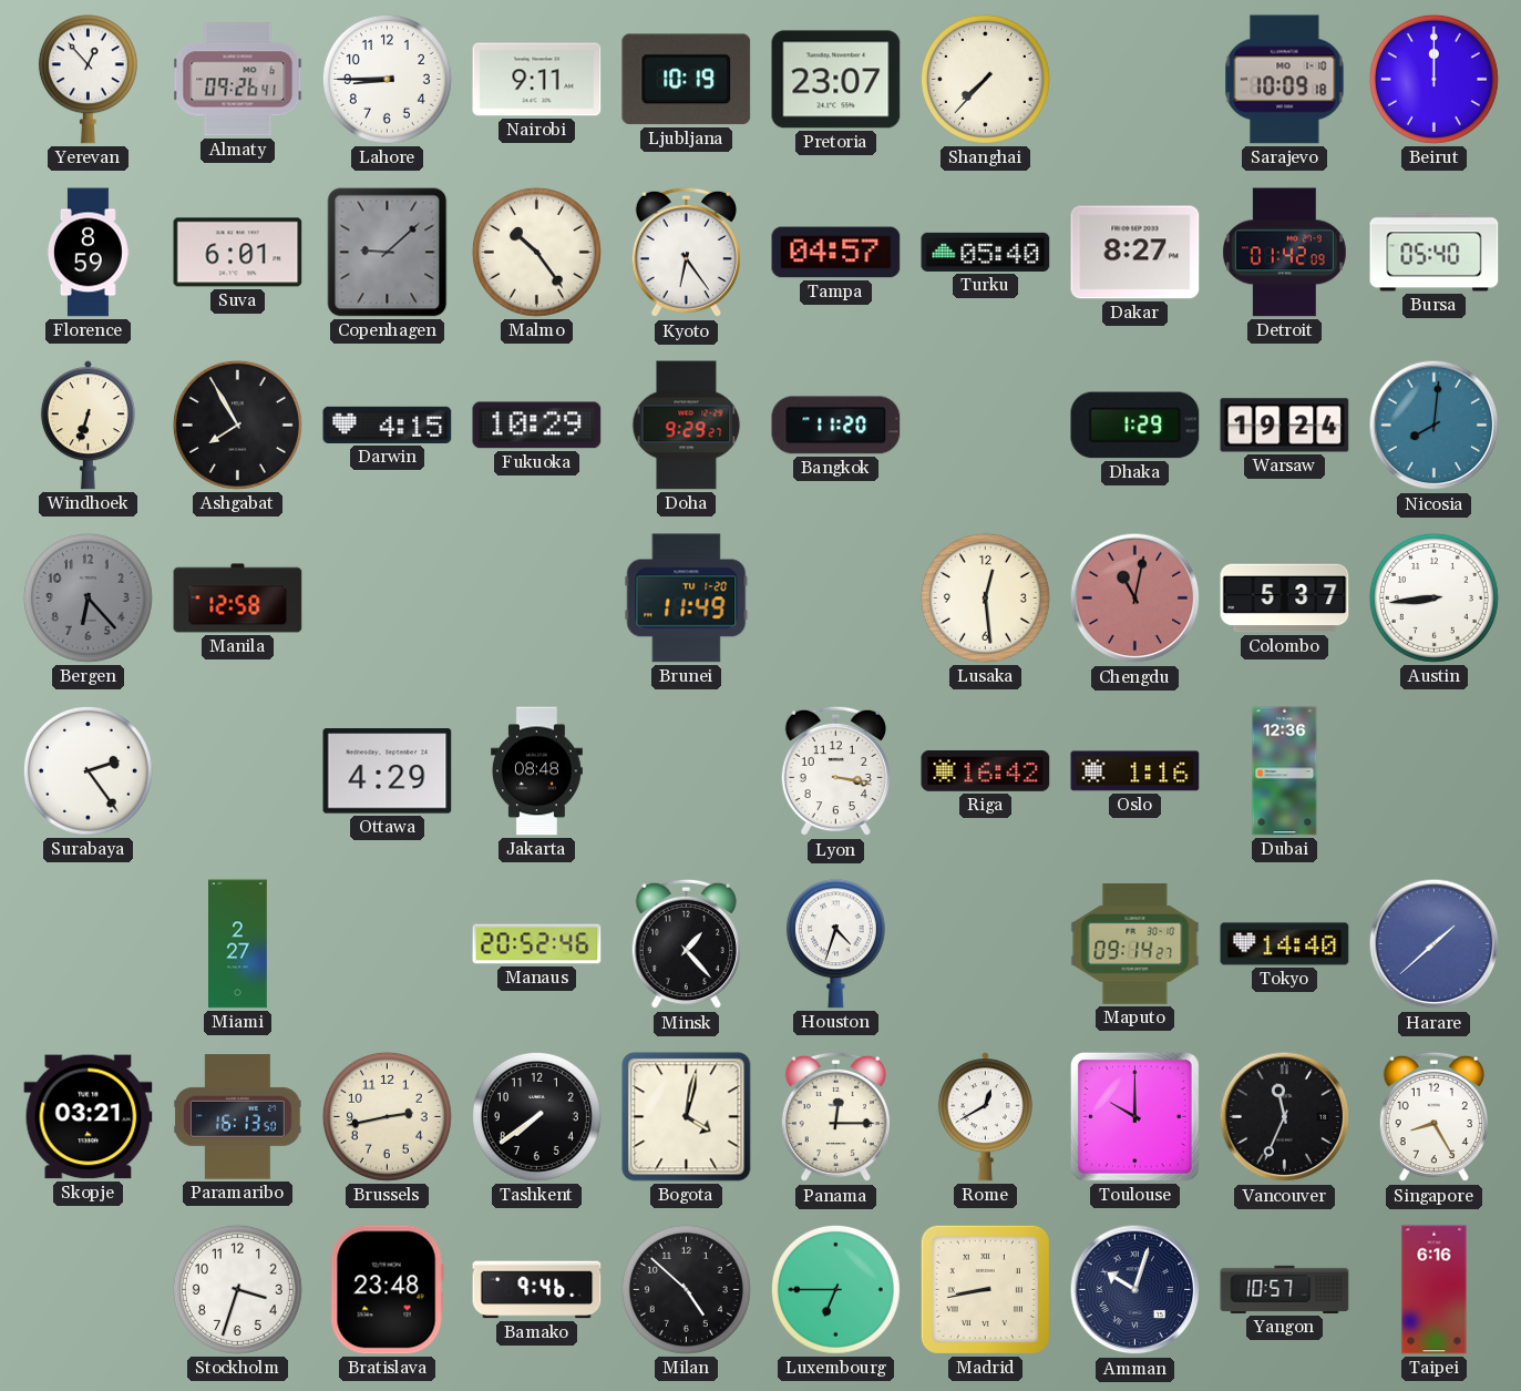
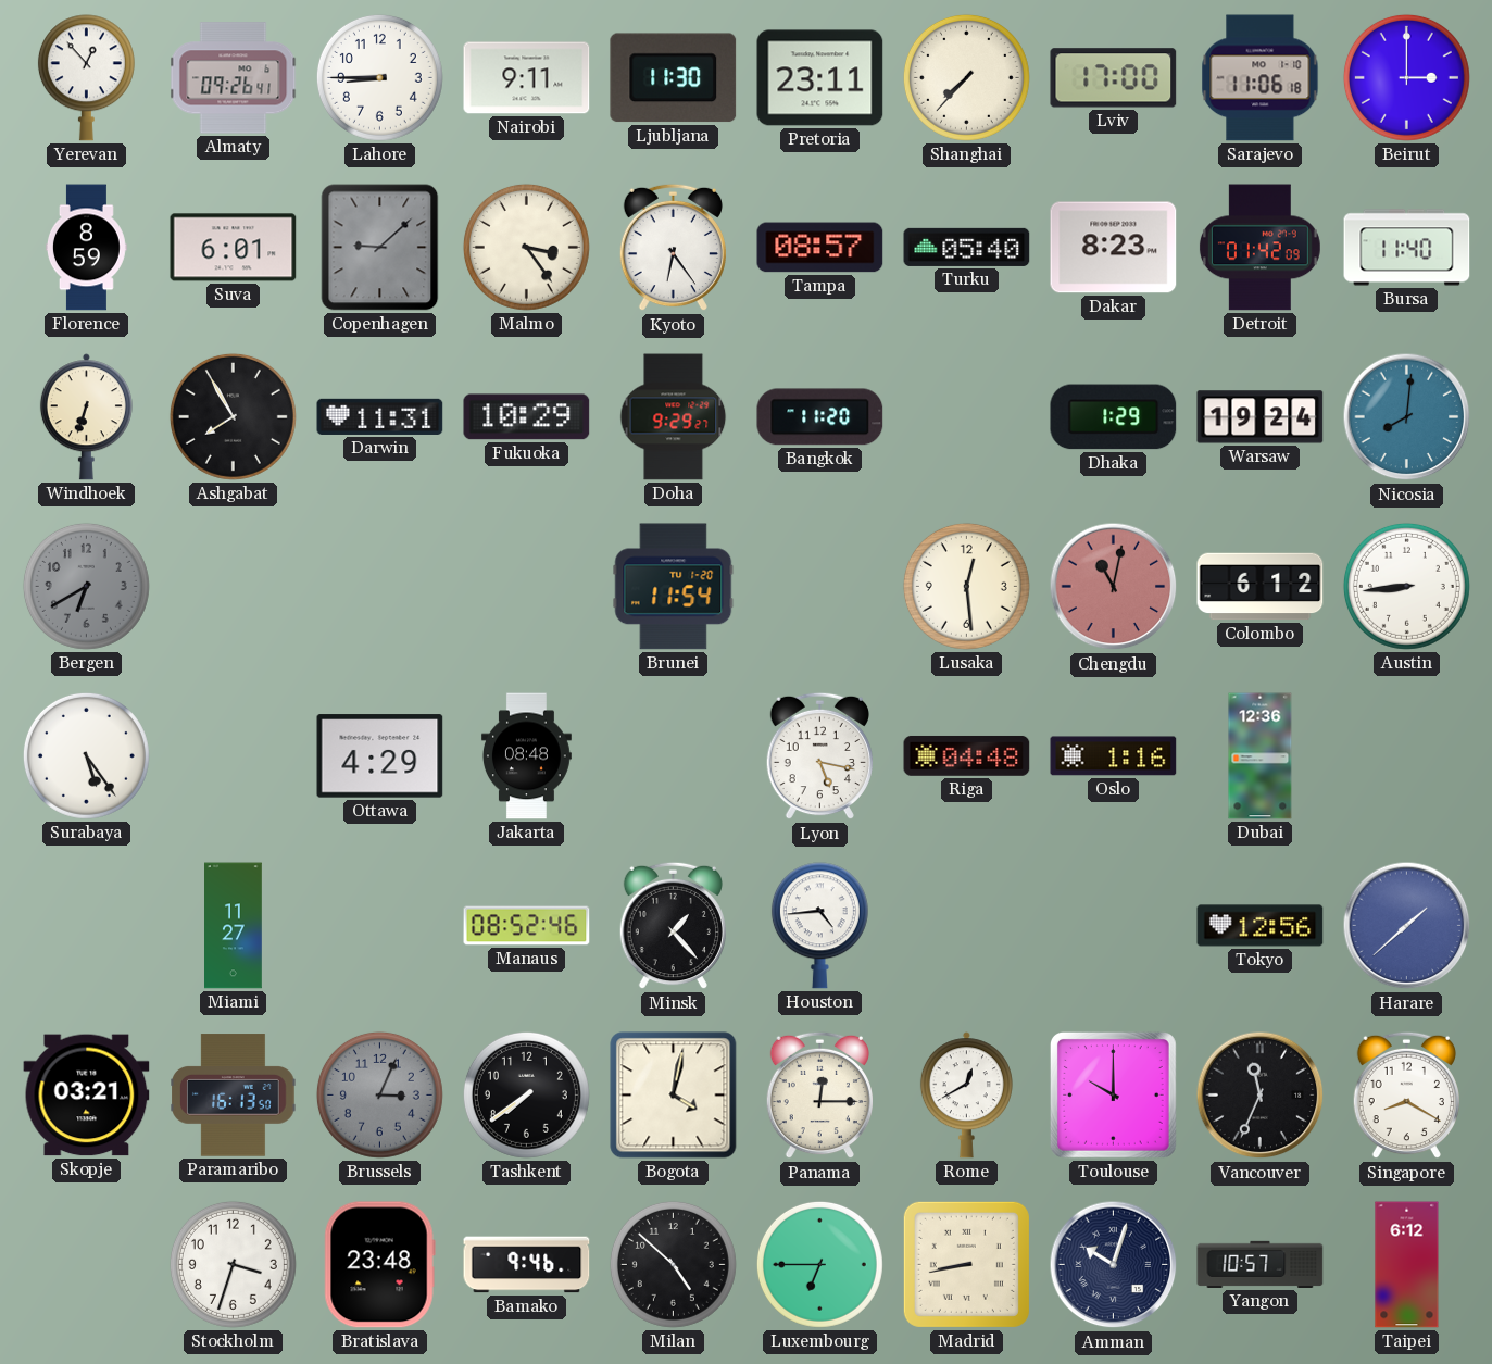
Ljubljana: 10:19 -> 11:30
Pretoria: 23:07 -> 23:11
Lviv: none -> 17:00
Sarajevo: 10:09 -> 11:06
Beirut: 12:00 -> 3:00
Malmo: 10:24 -> 3:24
Tampa: 04:57 -> 08:57
Dakar: 8:27 -> 8:23
Bursa: 05:40 -> 11:40
Darwin: 4:15 -> 11:31
Bergen: 6:23 -> 6:40
Manila: 12:58 -> none
Brunei: 11:49 -> 11:54
Colombo: 5:37 -> 6:12
Surabaya: 2:24 -> 5:24
Lyon: 3:17 -> 5:17
Riga: 16:42 -> 04:48
Miami: 2:27 -> 11:27
Manaus: 20:52 -> 08:52
Houston: 4:33 -> 4:44
Maputo: 09:14 -> none
Tokyo: 14:40 -> 12:56
Brussels: 2:43 -> 3:04
Brussels dial: cream -> grey
Singapore: 8:25 -> 8:20
Taipei: 6:16 -> 6:12
